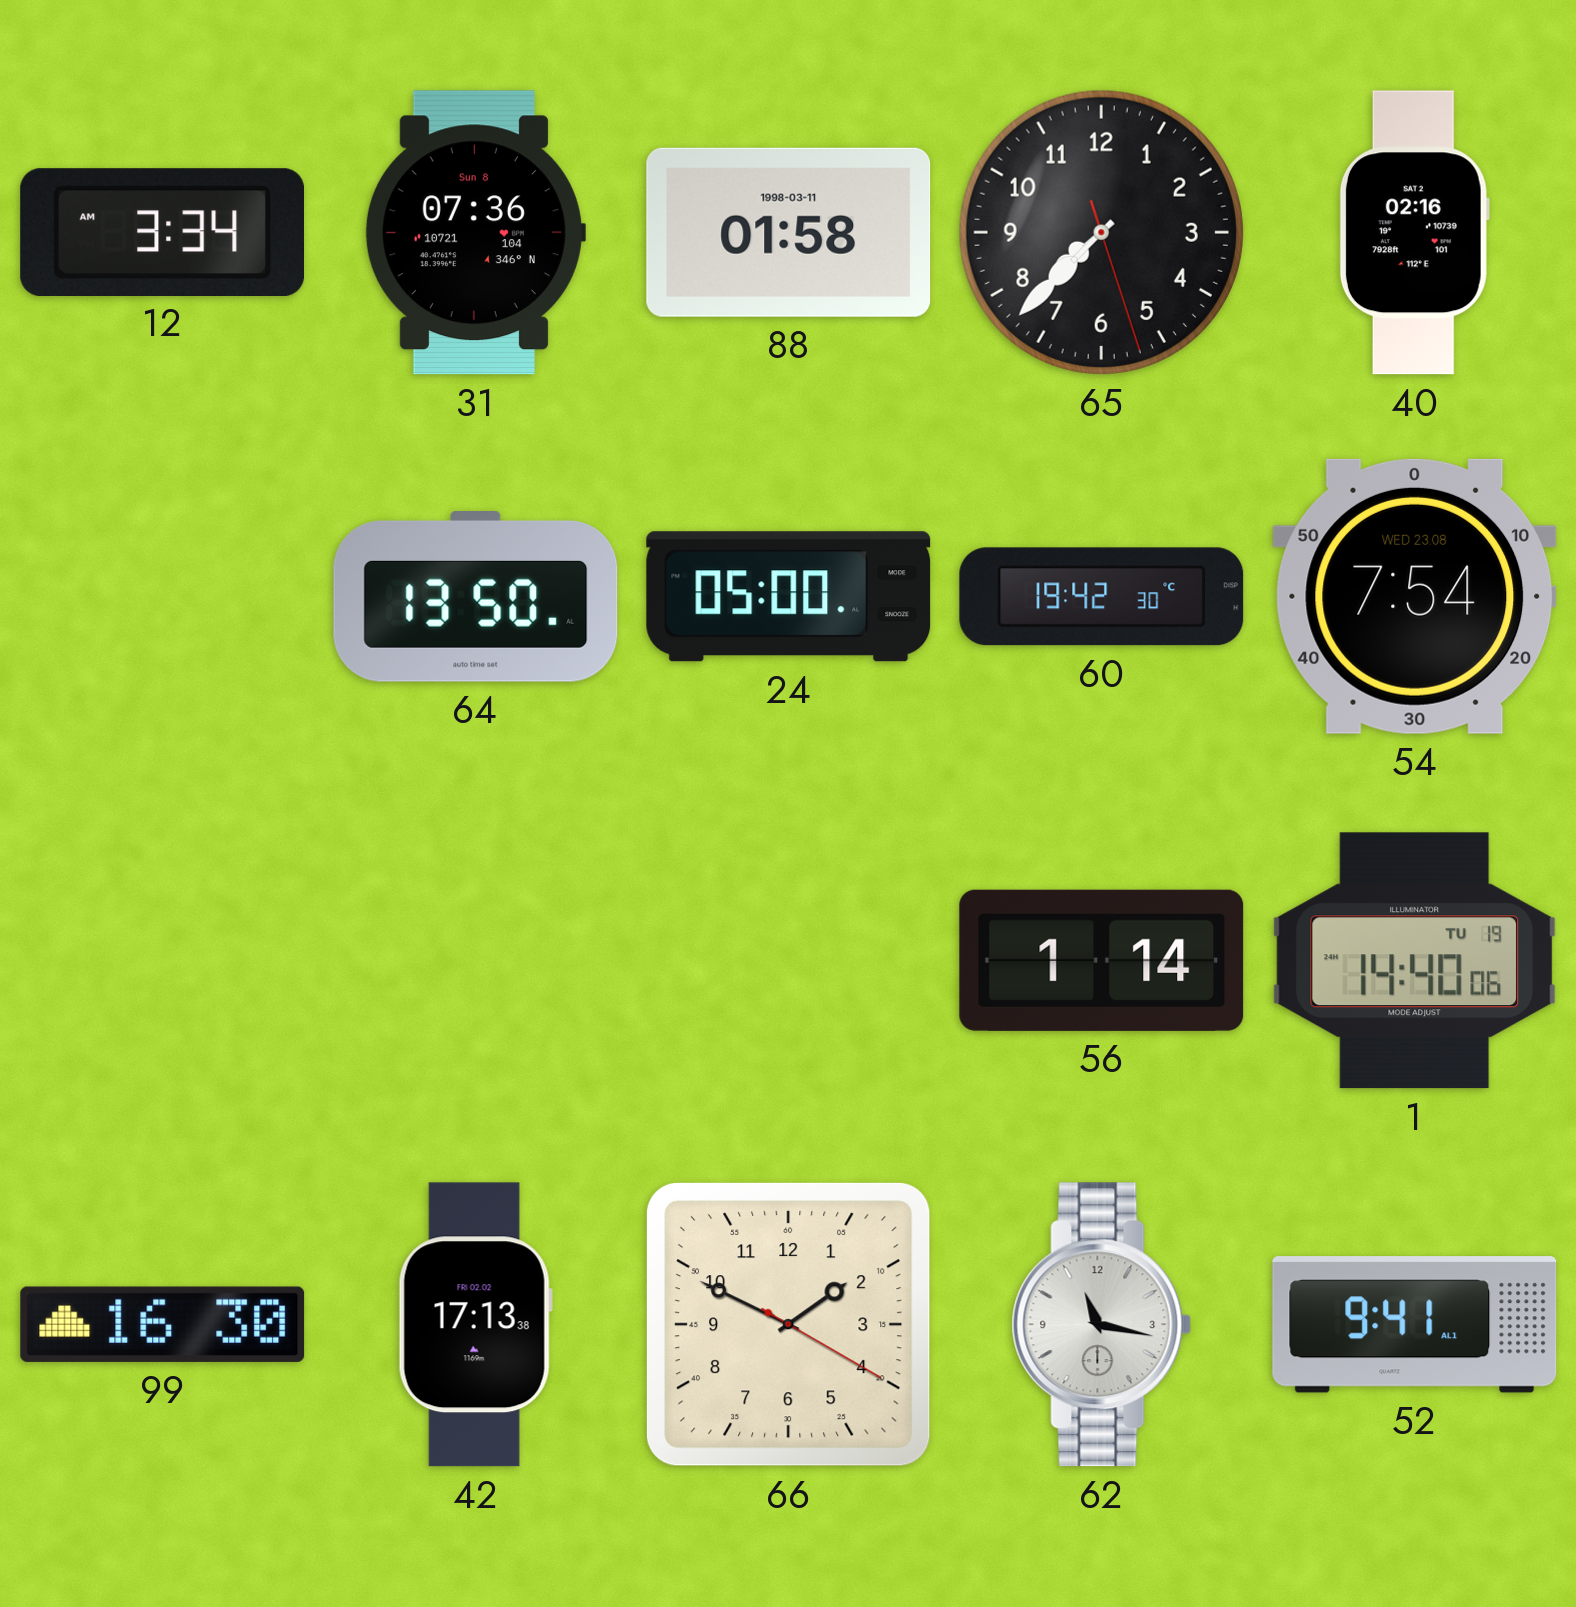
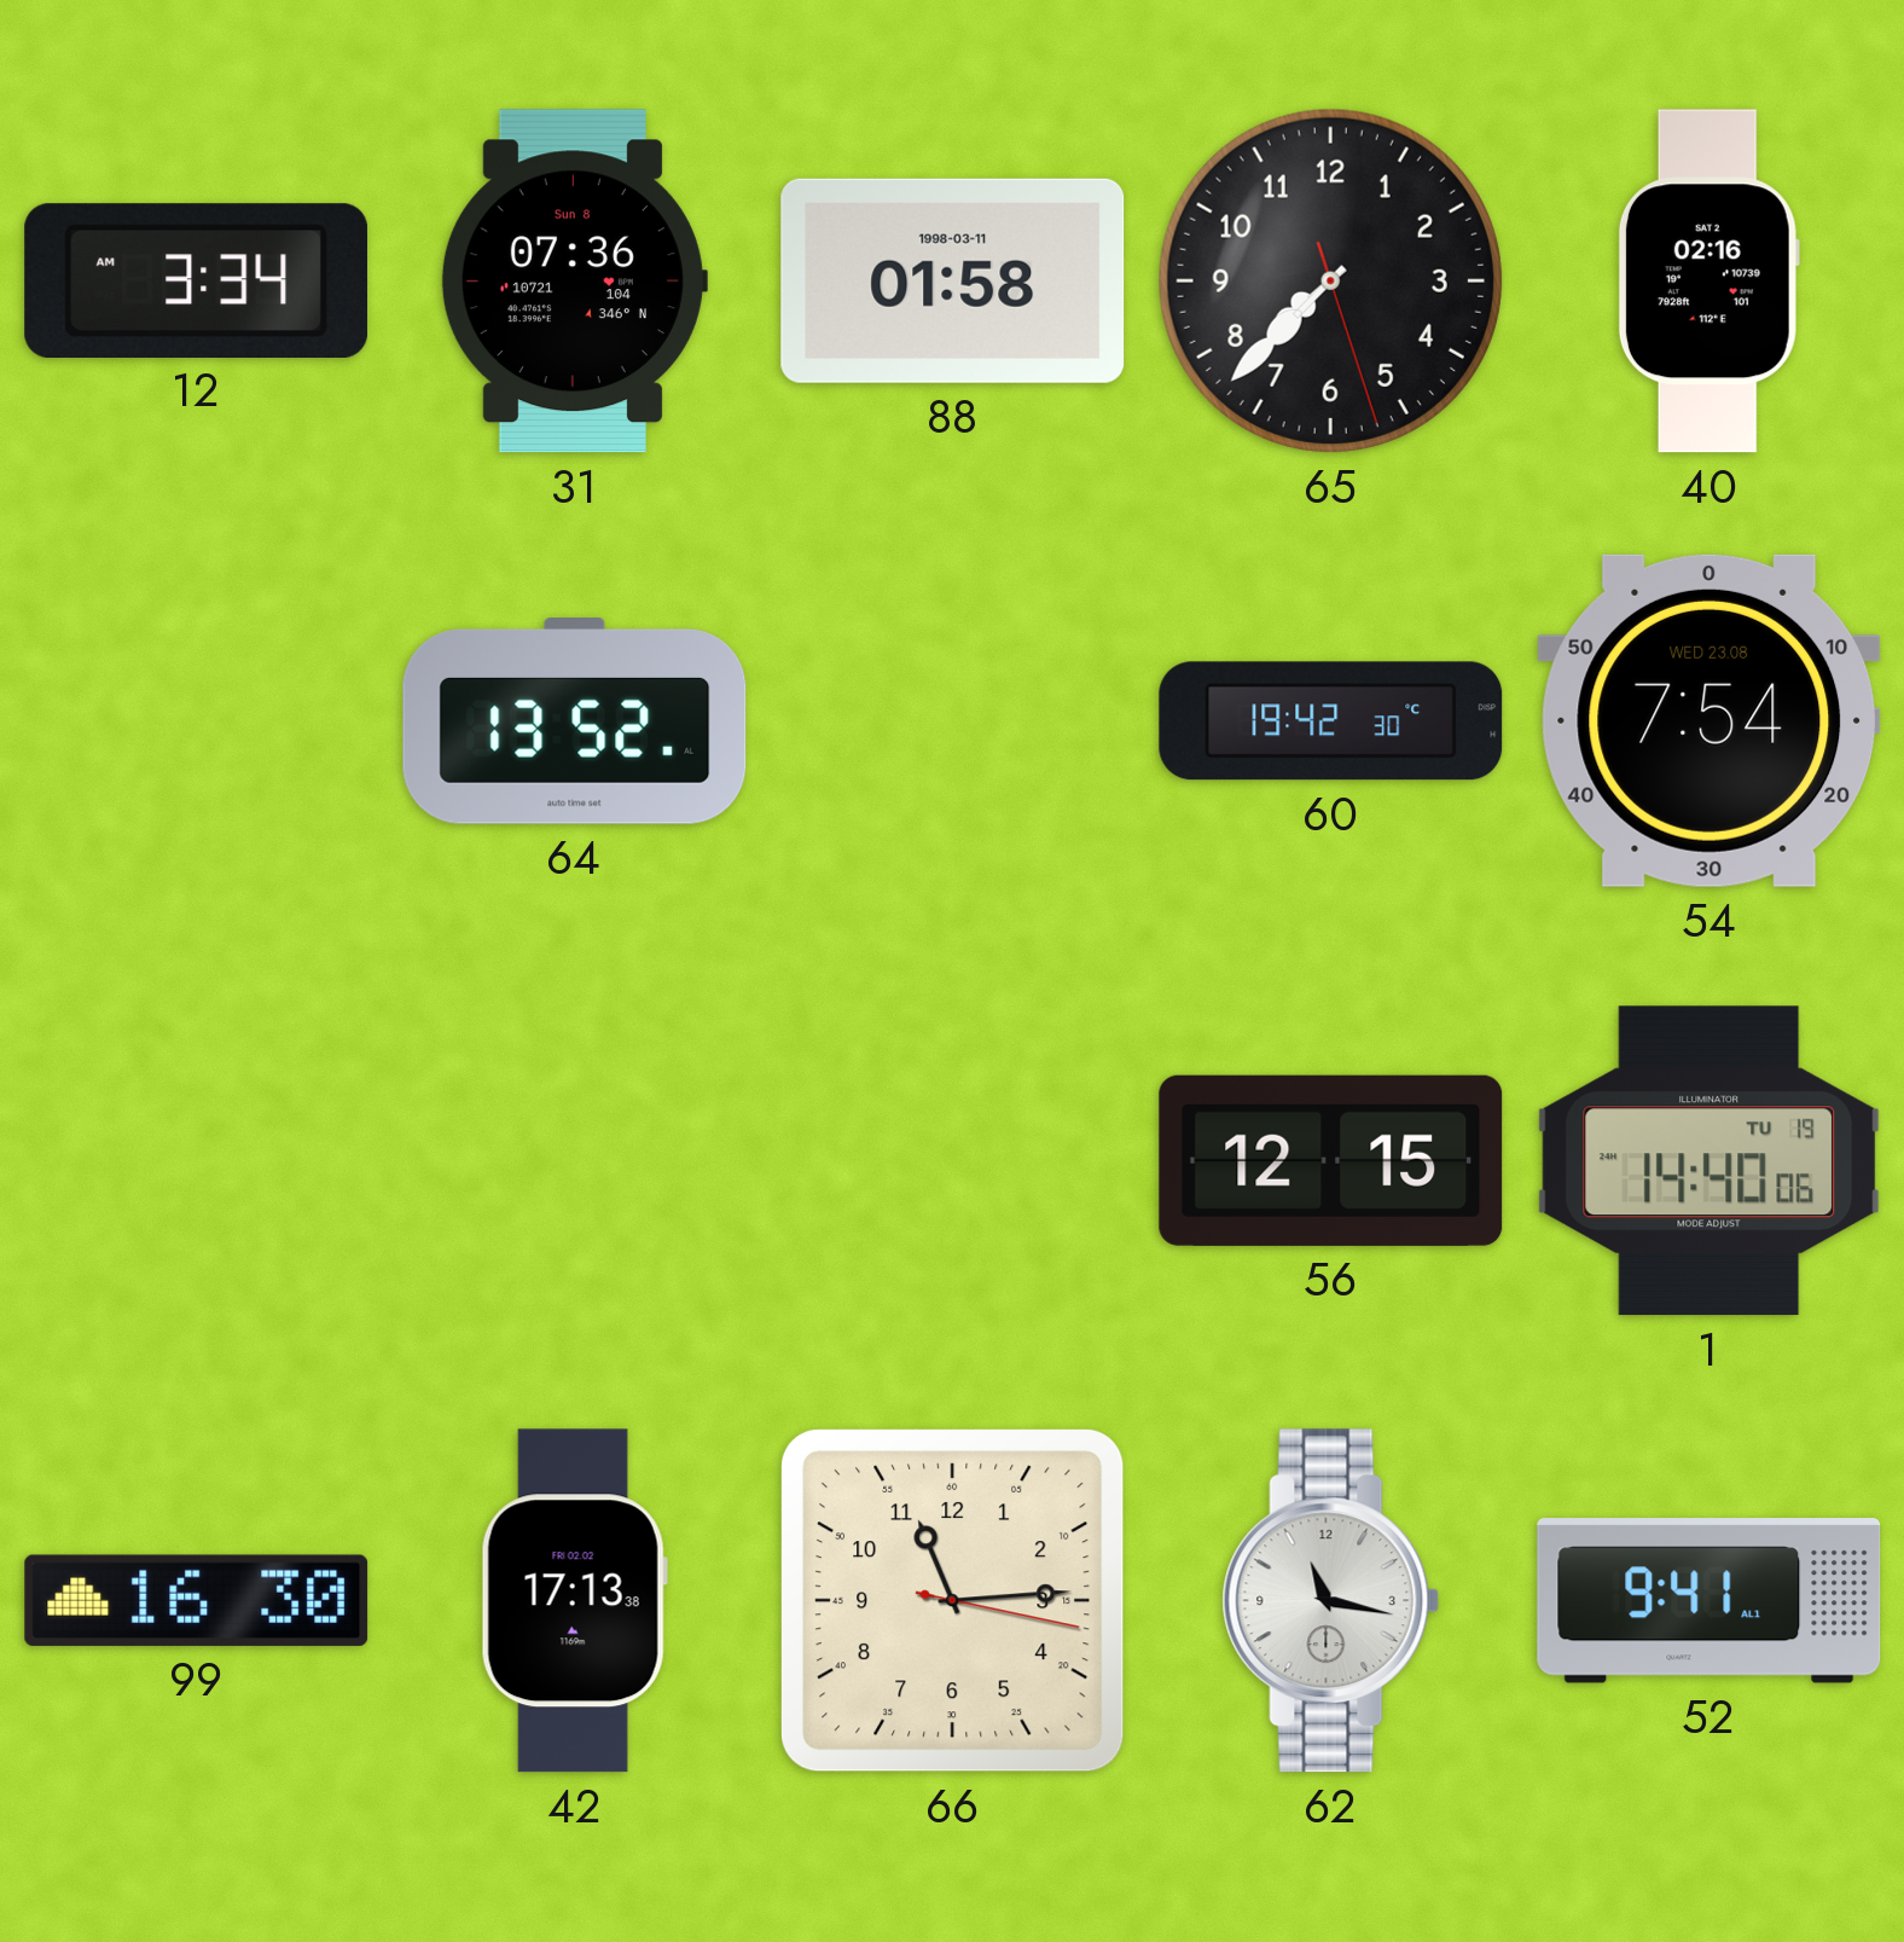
64: 13:50 -> 13:52
24: 05:00 -> none
56: 1:14 -> 12:15
66: 1:49 -> 11:14
